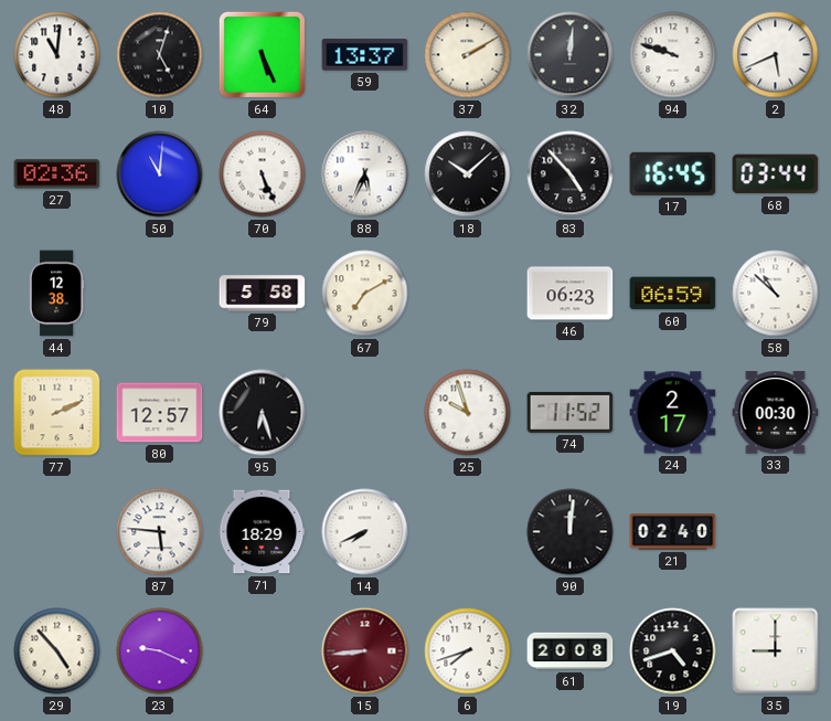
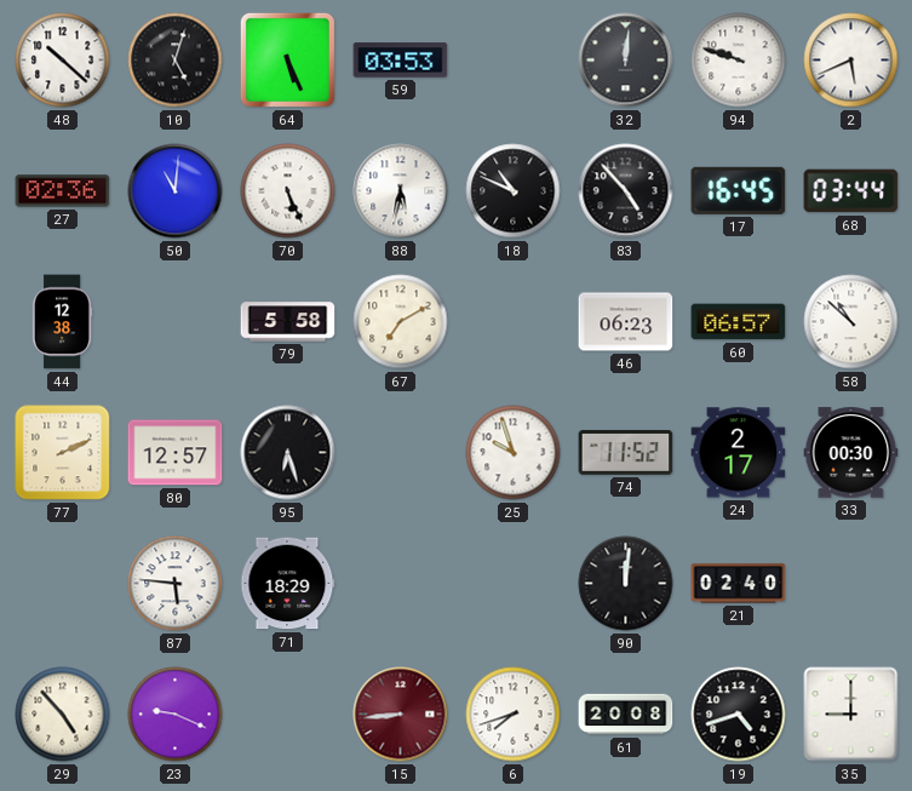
48: 11:01 -> 10:22
59: 13:37 -> 03:53
37: 2:10 -> none
88: 5:34 -> 5:32
18: 10:08 -> 10:49
60: 06:59 -> 06:57
14: 7:41 -> none
